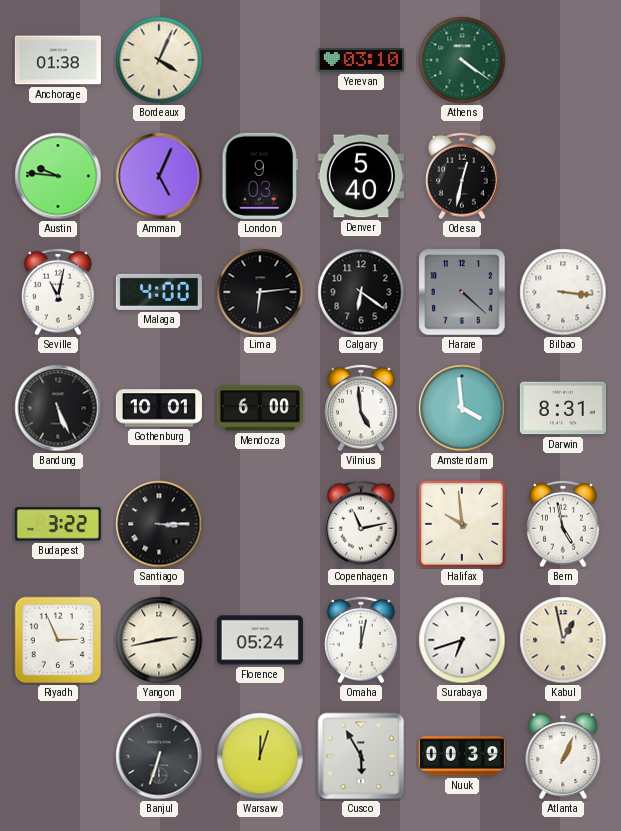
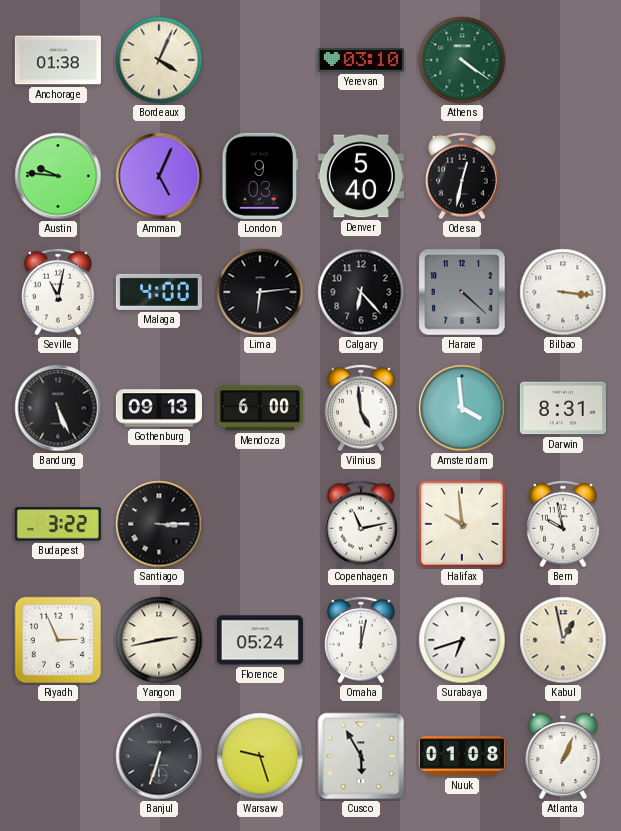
Calgary: 6:21 -> 6:23
Gothenburg: 10:01 -> 09:13
Bern: 4:58 -> 9:58
Warsaw: 12:03 -> 9:27
Nuuk: 00:39 -> 01:08
